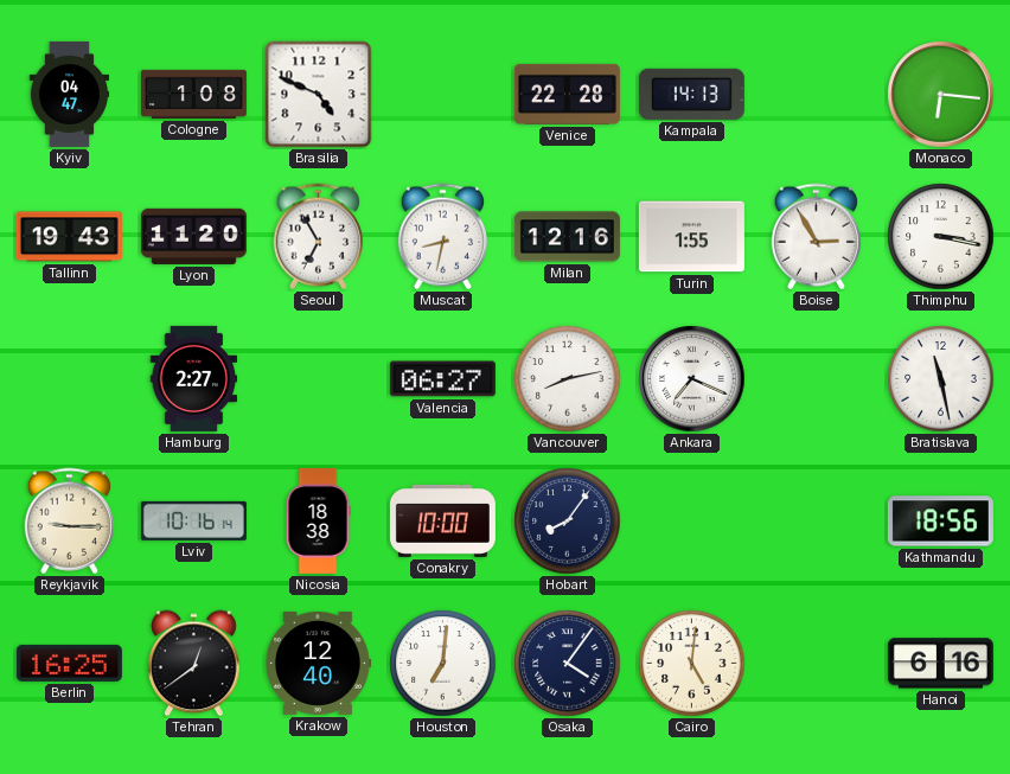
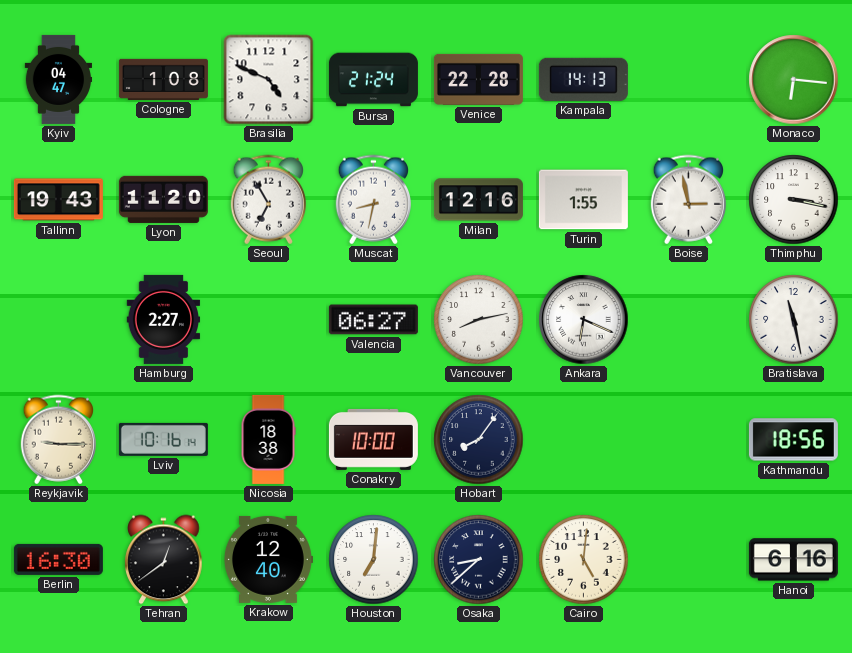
Bursa: none -> 21:24
Boise: 2:55 -> 2:58
Ankara: 7:19 -> 6:19
Berlin: 16:25 -> 16:30
Osaka: 4:06 -> 8:38
